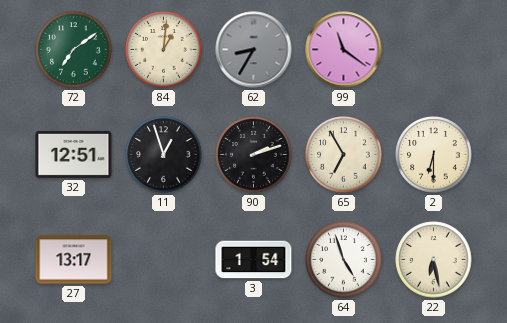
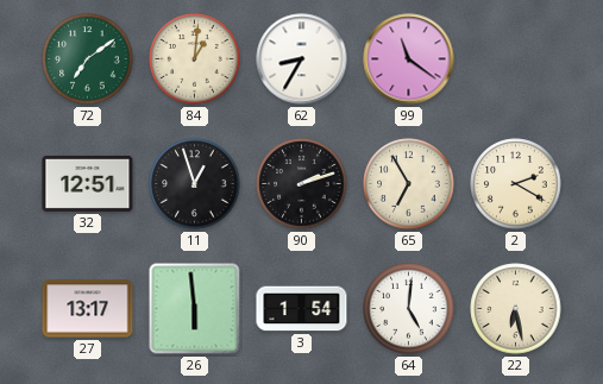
62 dial: grey -> white
2: 6:30 -> 2:20
26: none -> 5:59
64: 4:57 -> 5:01
